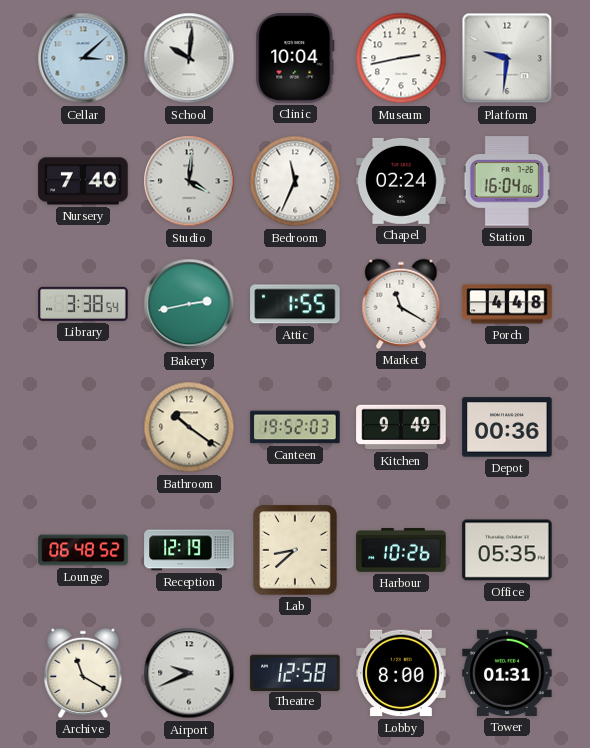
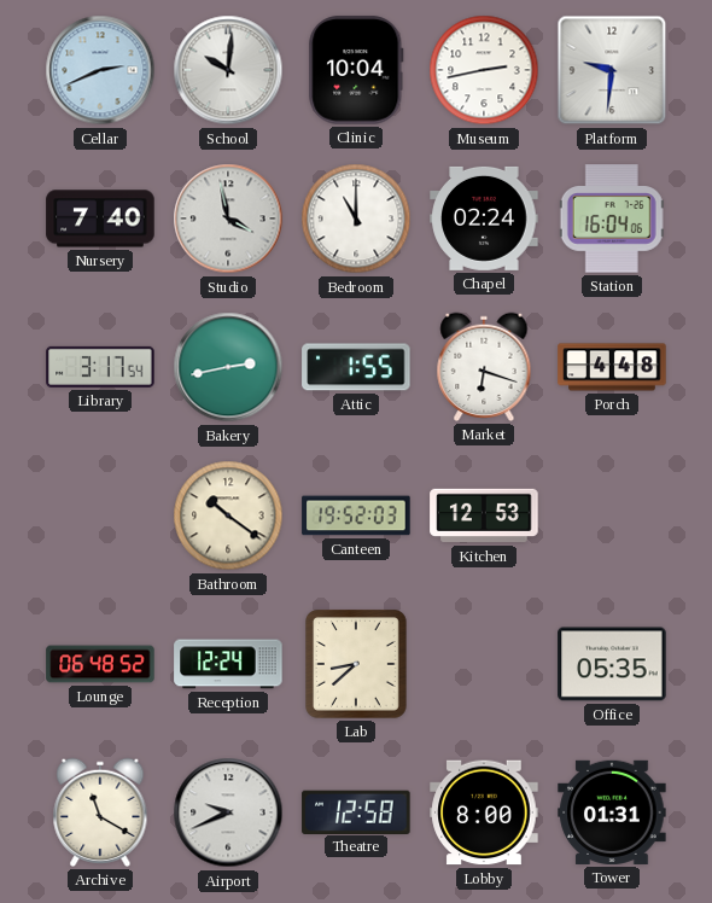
Cellar: 3:08 -> 2:41
Studio: 4:01 -> 3:58
Bedroom: 11:34 -> 11:00
Library: 3:38 -> 3:17
Market: 11:20 -> 6:18
Kitchen: 9:49 -> 12:53
Depot: 00:36 -> none
Reception: 12:19 -> 12:24
Harbour: 10:26 -> none
